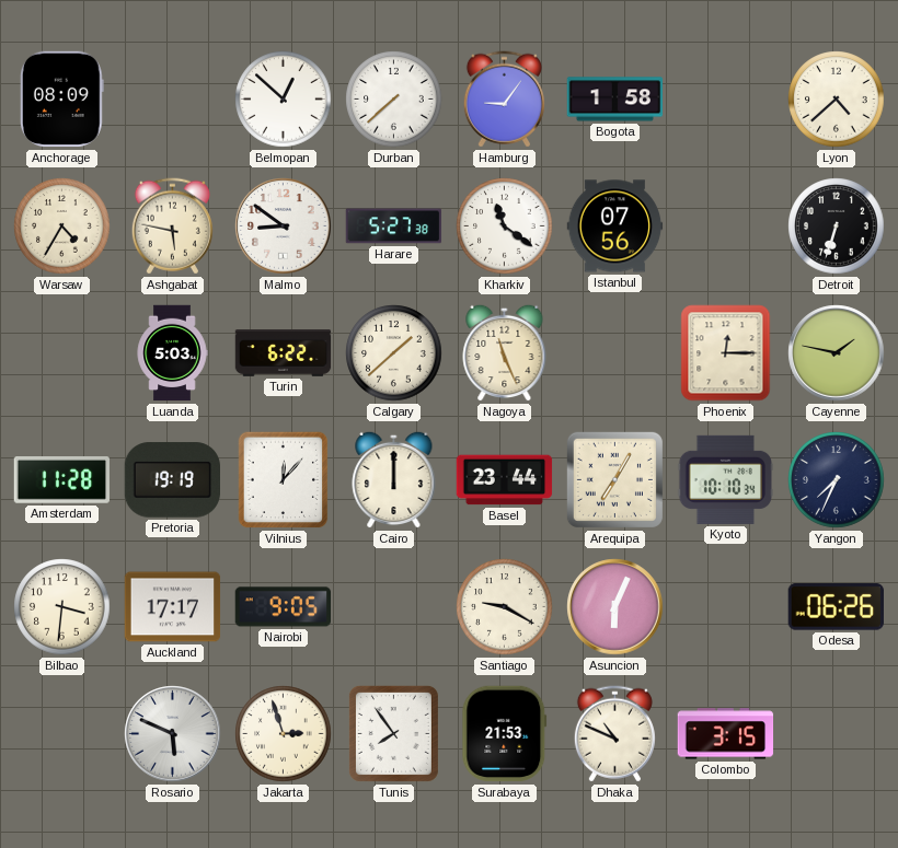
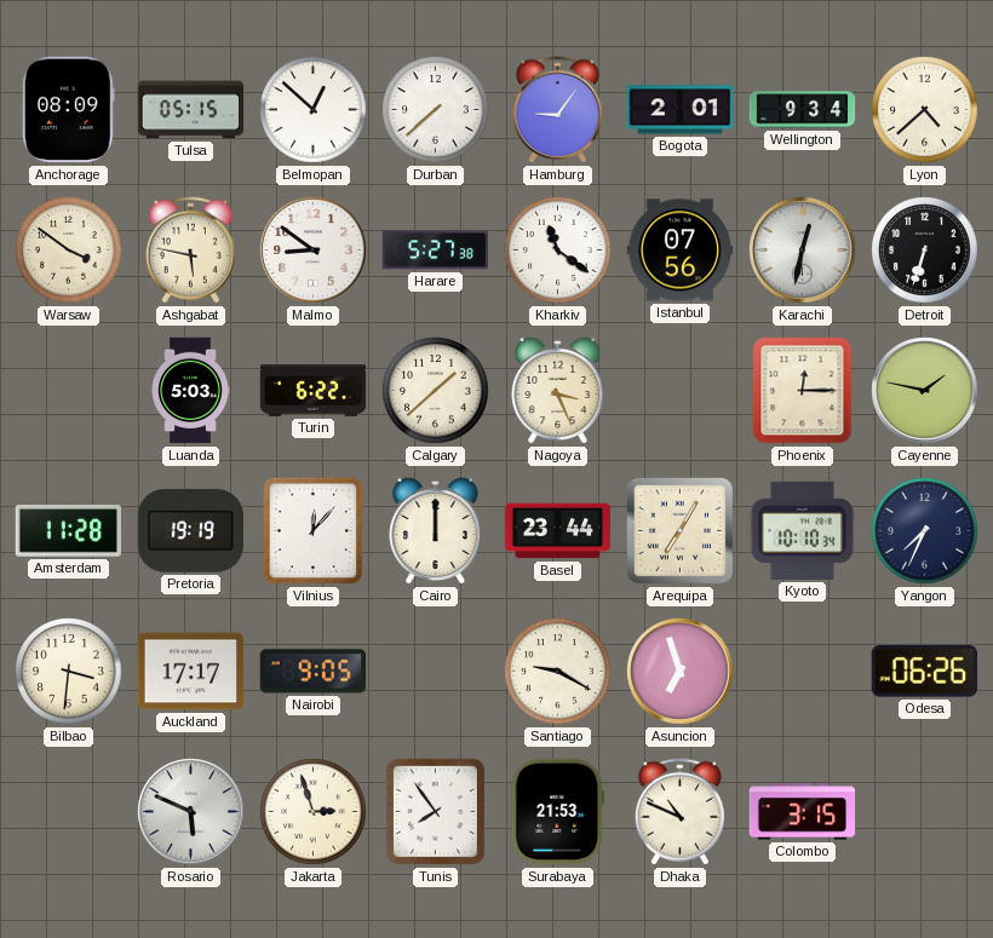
Tulsa: none -> 05:15
Bogota: 1:58 -> 2:01
Wellington: none -> 9:34
Warsaw: 4:35 -> 3:51
Karachi: none -> 12:32
Nagoya: 11:26 -> 3:26
Asuncion: 6:04 -> 6:57
